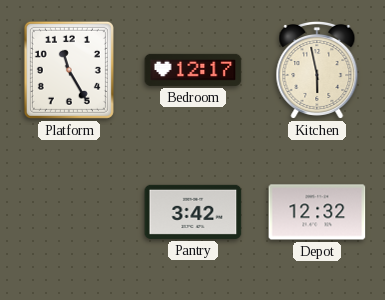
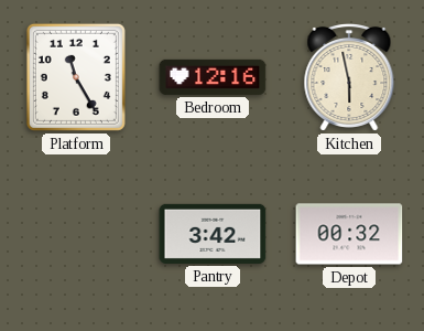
Bedroom: 12:17 -> 12:16
Depot: 12:32 -> 00:32
